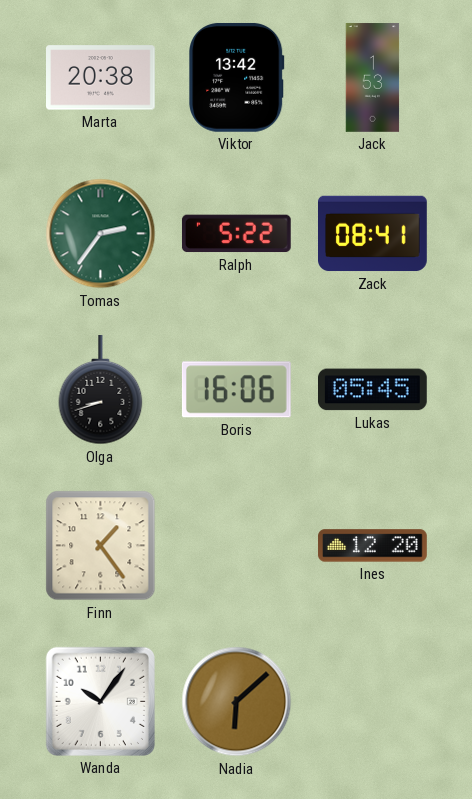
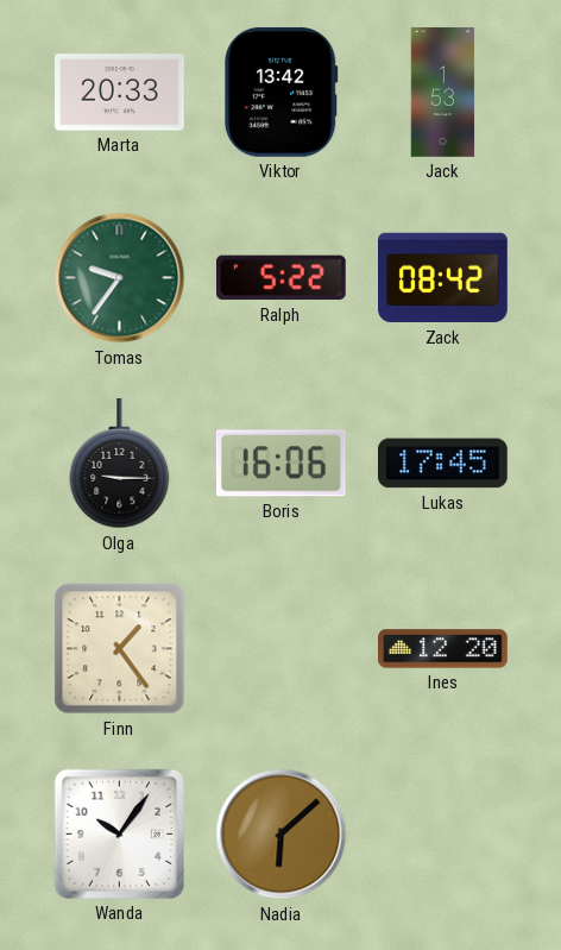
Marta: 20:38 -> 20:33
Tomas: 2:36 -> 9:36
Zack: 08:41 -> 08:42
Olga: 8:42 -> 9:15
Lukas: 05:45 -> 17:45
